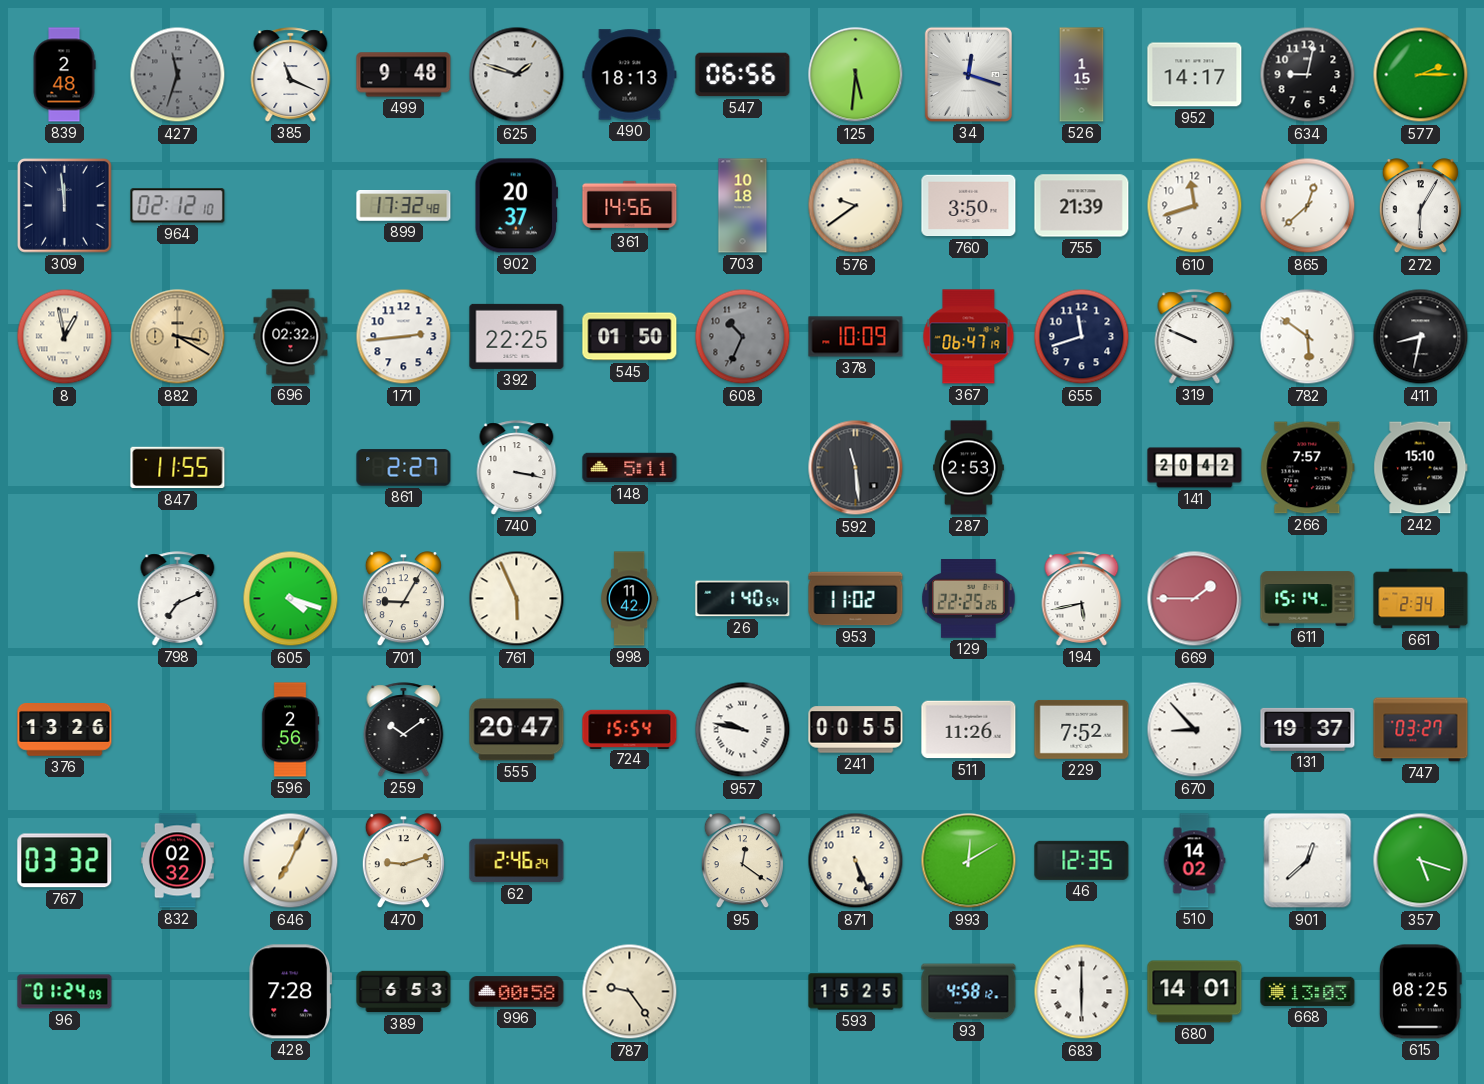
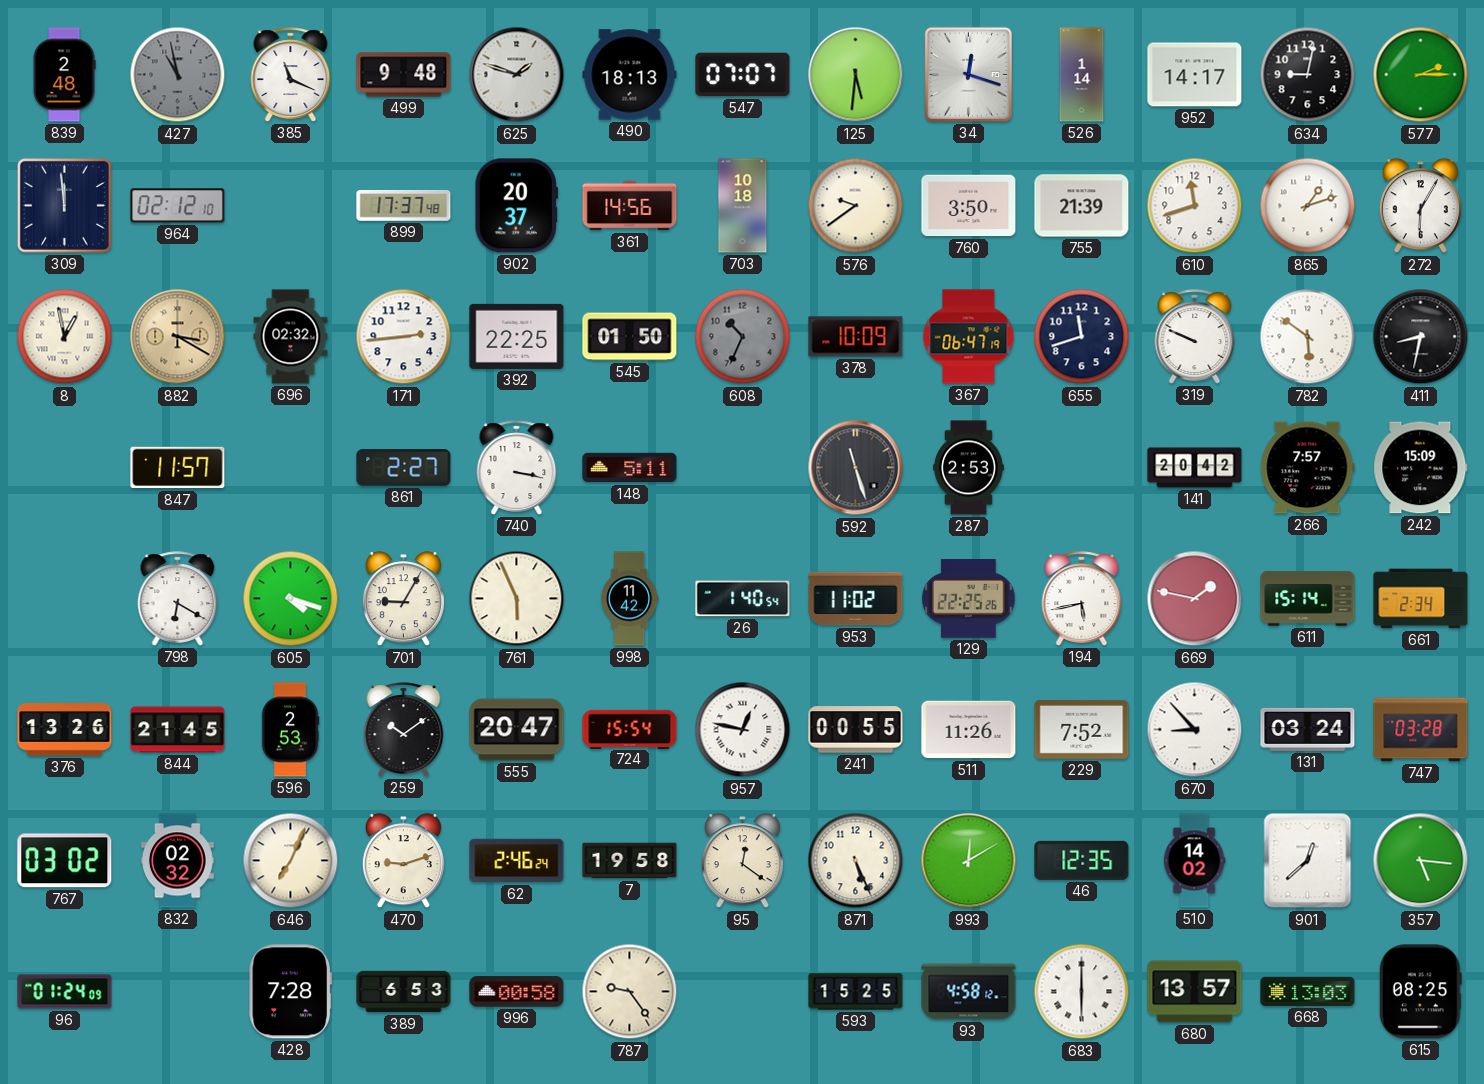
427: 11:33 -> 10:58
547: 06:56 -> 07:07
526: 1:15 -> 1:14
899: 17:32 -> 17:37
865: 12:38 -> 1:12
847: 11:55 -> 11:57
592: 11:29 -> 11:27
242: 15:10 -> 15:09
798: 7:11 -> 6:20
669: 1:45 -> 1:47
844: none -> 21:45
596: 2:56 -> 2:53
957: 9:47 -> 12:47
131: 19:37 -> 03:24
747: 03:27 -> 03:28
767: 03:32 -> 03:02
7: none -> 19:58
357: 5:18 -> 5:16
680: 14:01 -> 13:57
